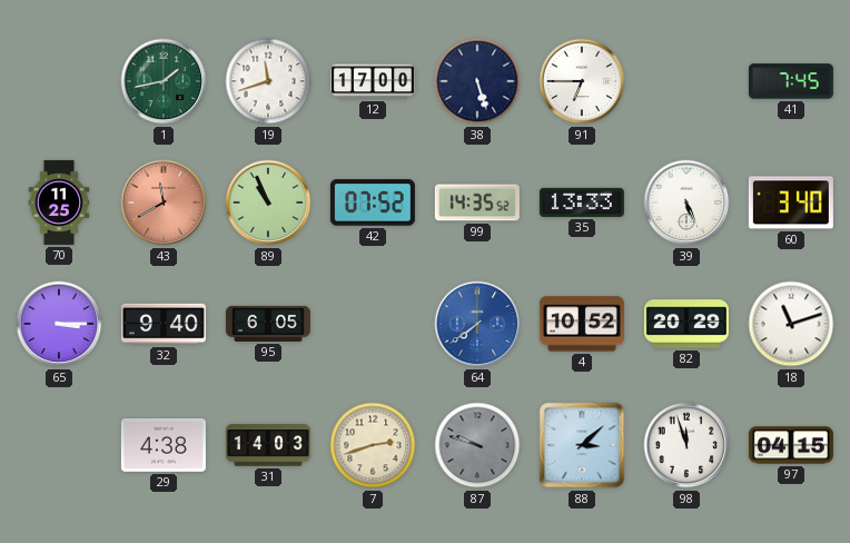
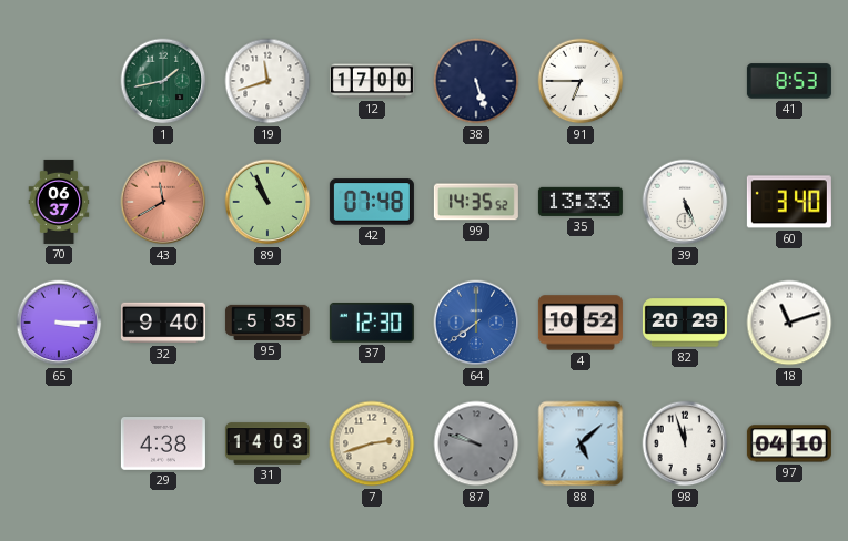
41: 7:45 -> 8:53
70: 11:25 -> 06:37
42: 07:52 -> 07:48
95: 6:05 -> 5:35
37: none -> 12:30
88: 3:08 -> 5:08
97: 04:15 -> 04:10
